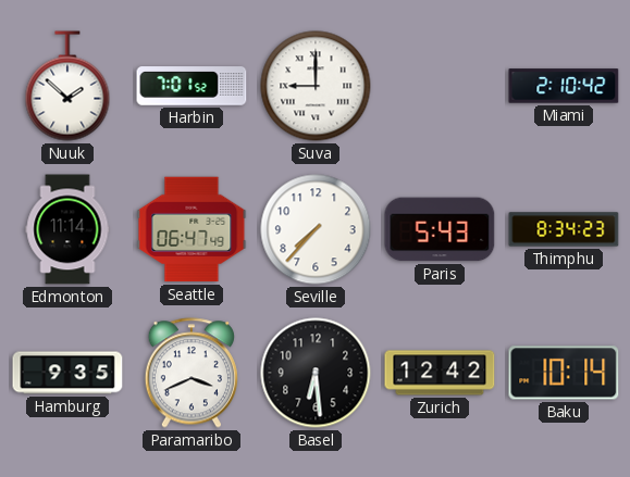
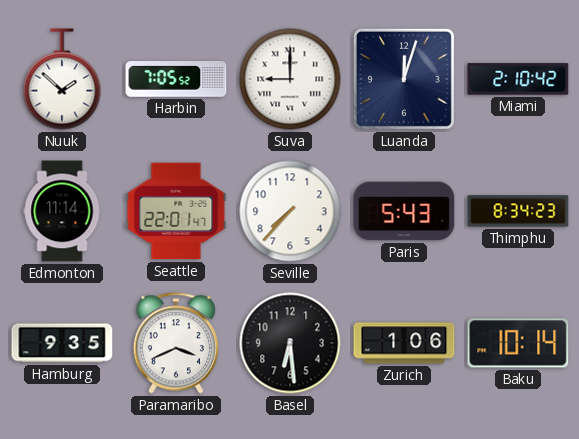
Harbin: 7:01 -> 7:05
Luanda: none -> 12:03
Seattle: 06:47 -> 22:01
Zurich: 12:42 -> 1:06
